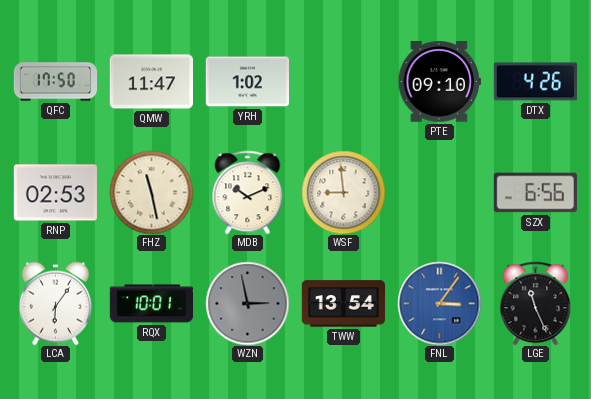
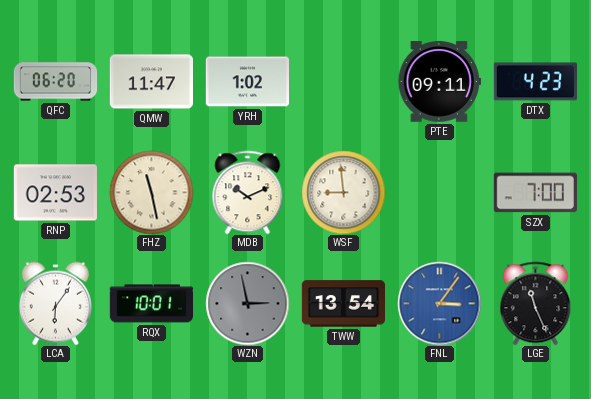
QFC: 17:50 -> 06:20
PTE: 09:10 -> 09:11
DTX: 4:26 -> 4:23
SZX: 6:56 -> 7:00
